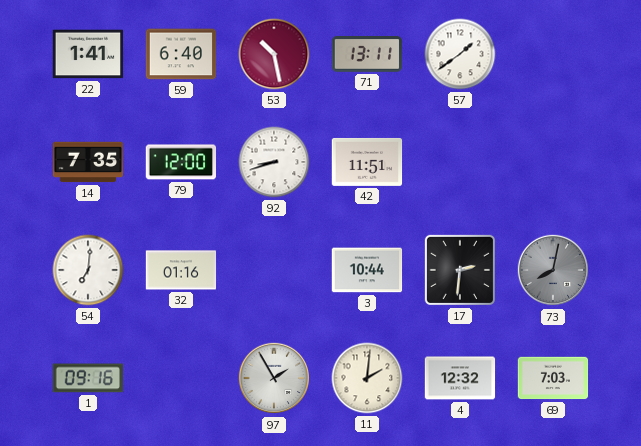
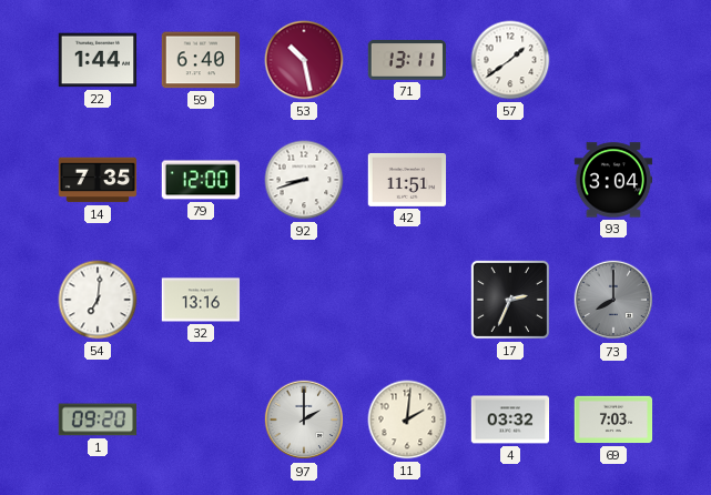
22: 1:41 -> 1:44
93: none -> 3:04
32: 01:16 -> 13:16
3: 10:44 -> none
17: 2:31 -> 2:34
73: 8:02 -> 8:00
1: 09:16 -> 09:20
97: 1:55 -> 2:00
4: 12:32 -> 03:32
